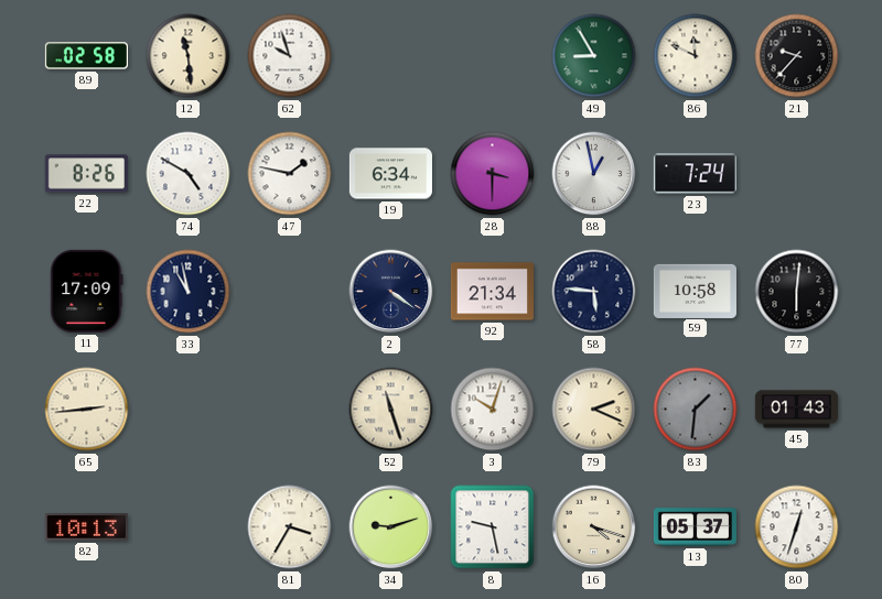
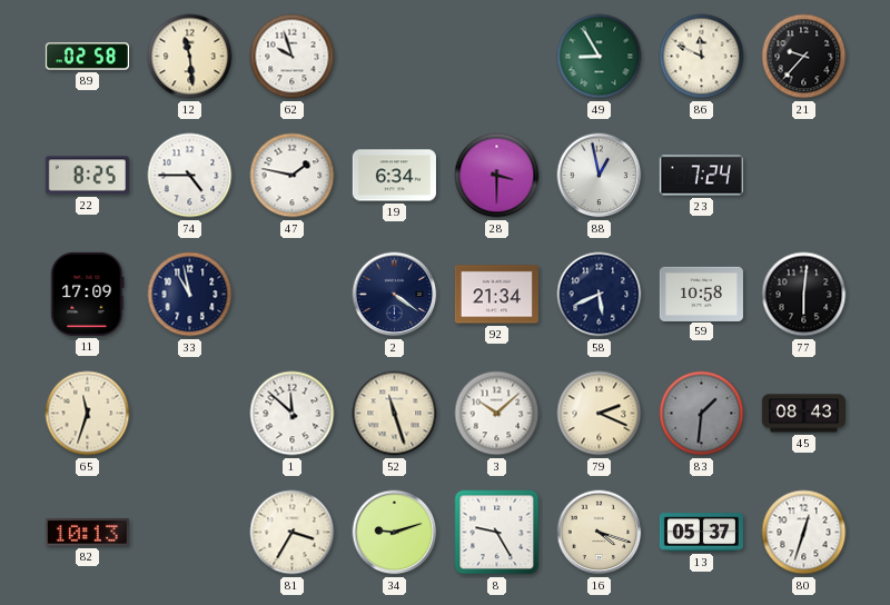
22: 8:26 -> 8:25
74: 4:50 -> 4:45
58: 5:46 -> 5:41
65: 2:44 -> 11:33
1: none -> 11:52
3: 10:03 -> 10:08
45: 01:43 -> 08:43
8: 9:28 -> 9:25
